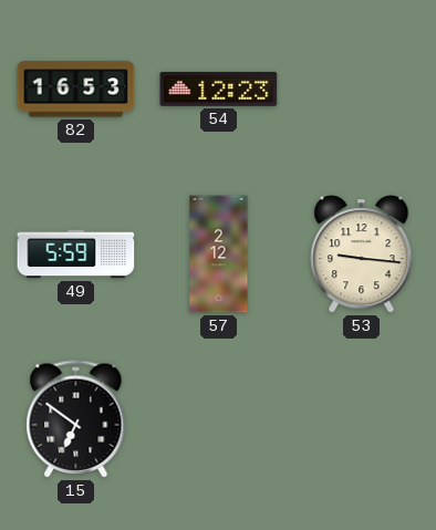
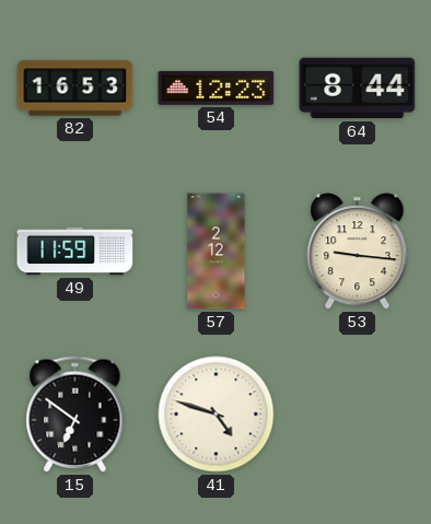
64: none -> 8:44
49: 5:59 -> 11:59
41: none -> 4:48
